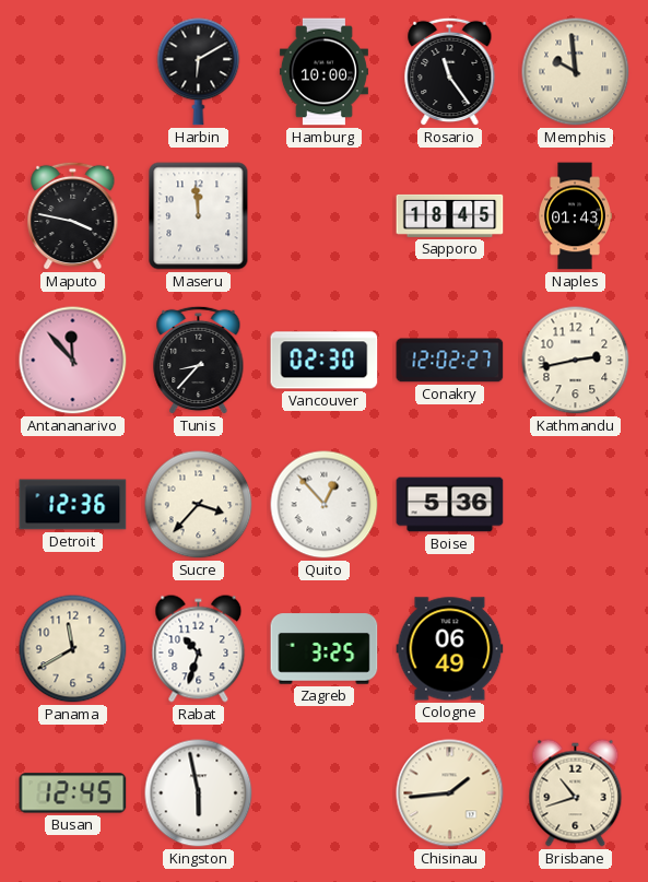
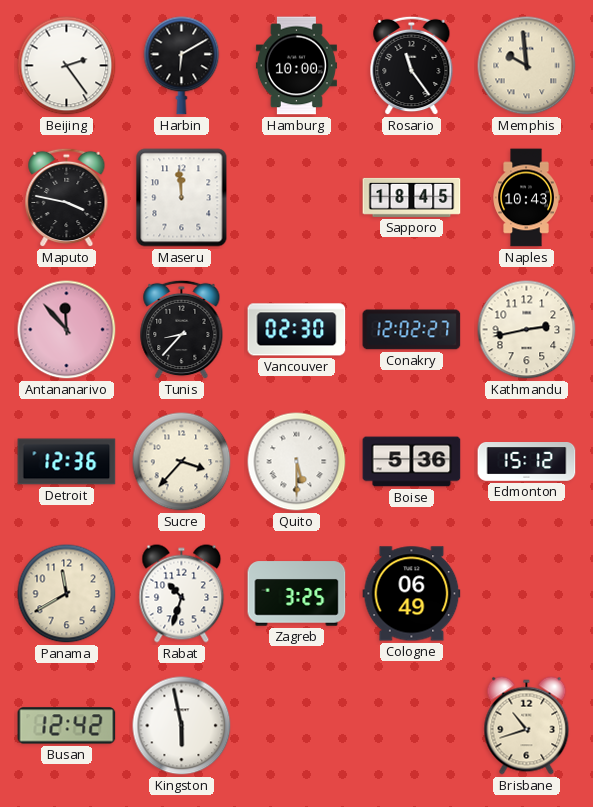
Beijing: none -> 2:24
Naples: 01:43 -> 10:43
Quito: 12:53 -> 5:30
Edmonton: none -> 15:12
Busan: 12:45 -> 12:42
Chisinau: 1:44 -> none
